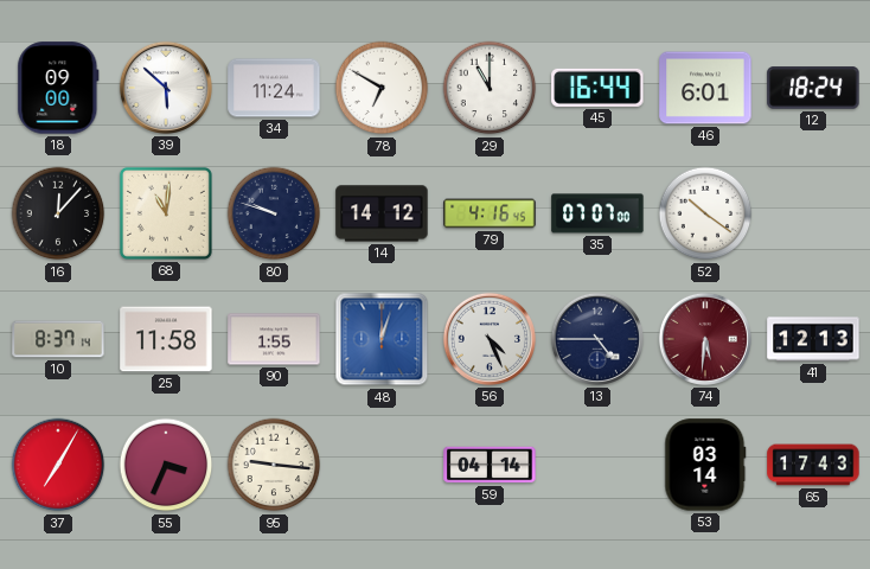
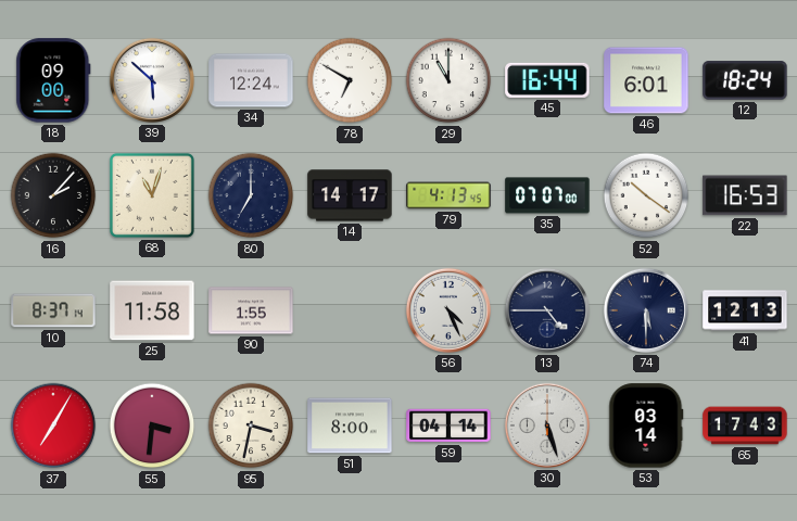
34: 11:24 -> 12:24
16: 12:07 -> 2:07
68: 11:01 -> 11:03
80: 9:48 -> 7:00
14: 14:12 -> 14:17
79: 4:16 -> 4:13
22: none -> 16:53
48: 12:03 -> none
74: 5:31 -> 5:30
74 dial: burgundy -> navy
55: 3:34 -> 3:31
95: 9:16 -> 3:32
51: none -> 8:00
30: none -> 5:27
